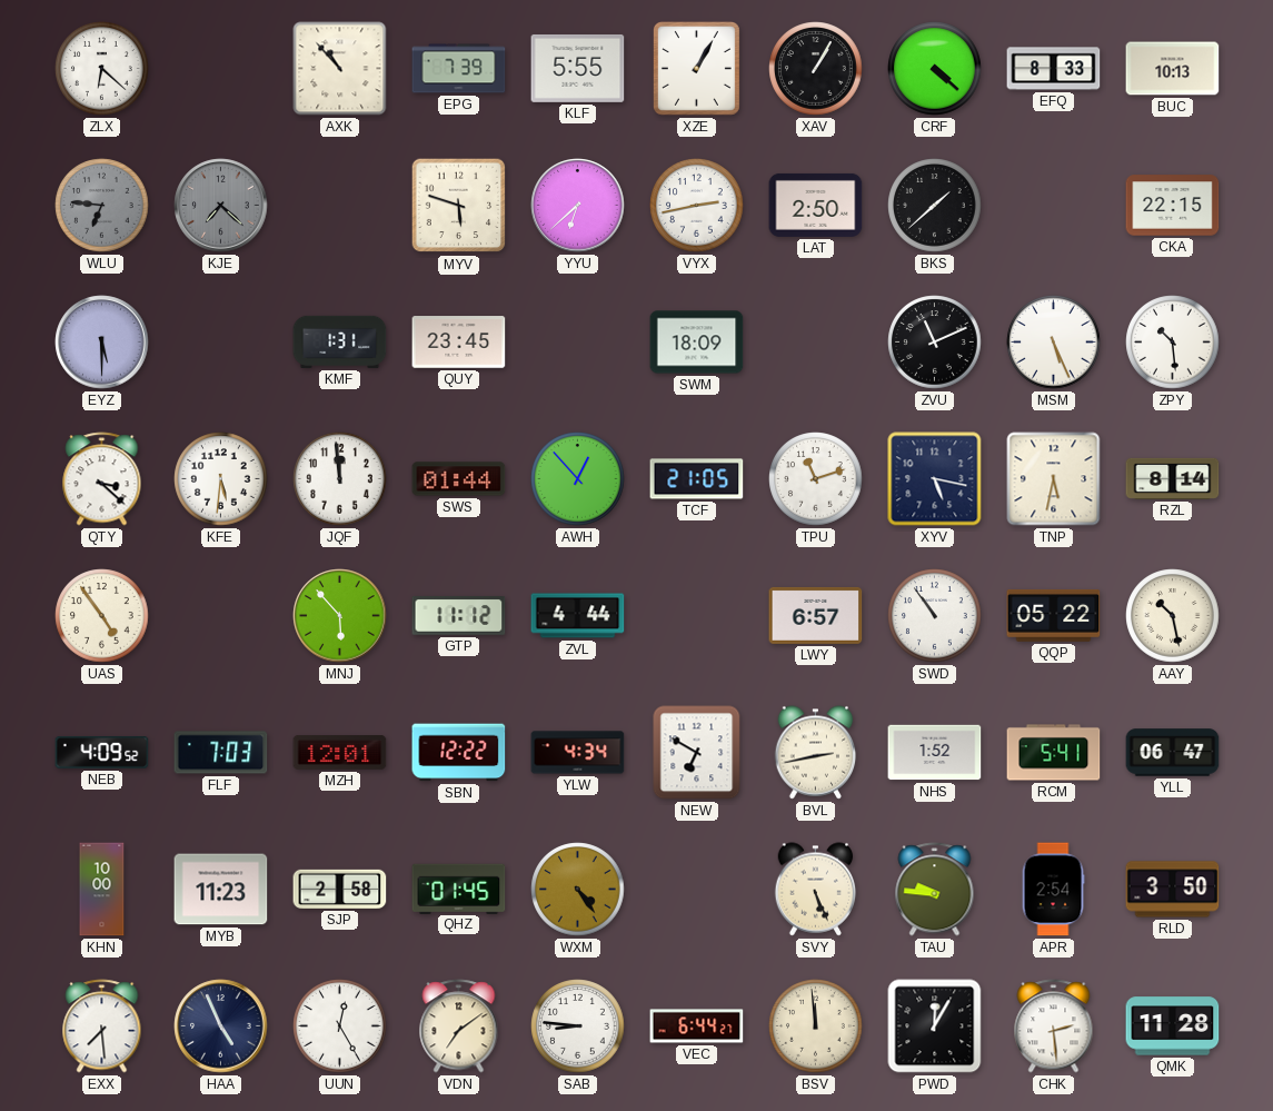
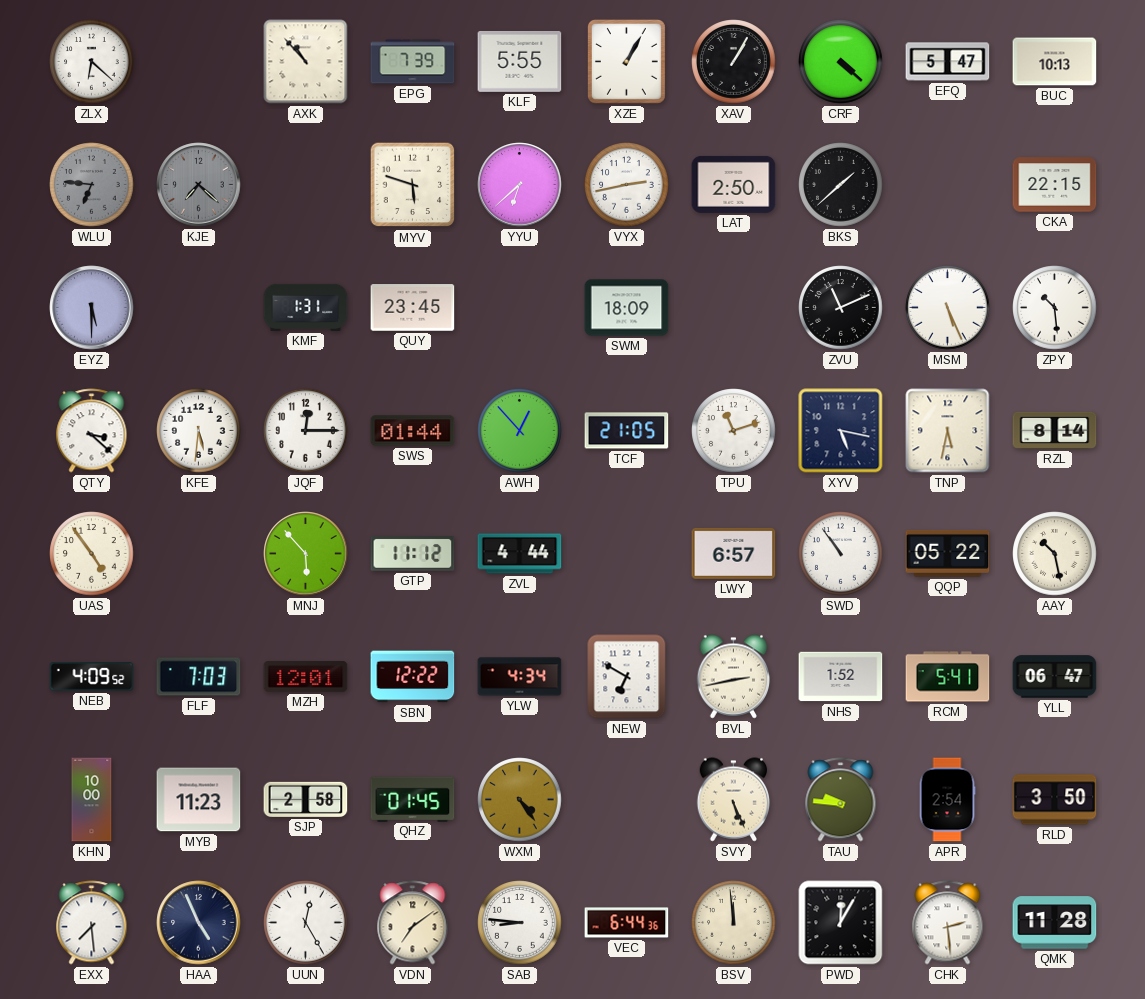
EFQ: 8:33 -> 5:47
JQF: 11:59 -> 12:15
VEC: 6:44:27 -> 6:44:36
